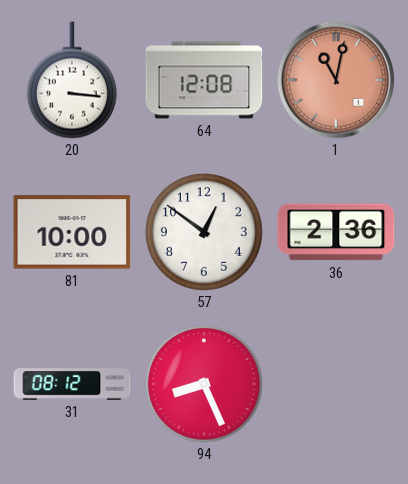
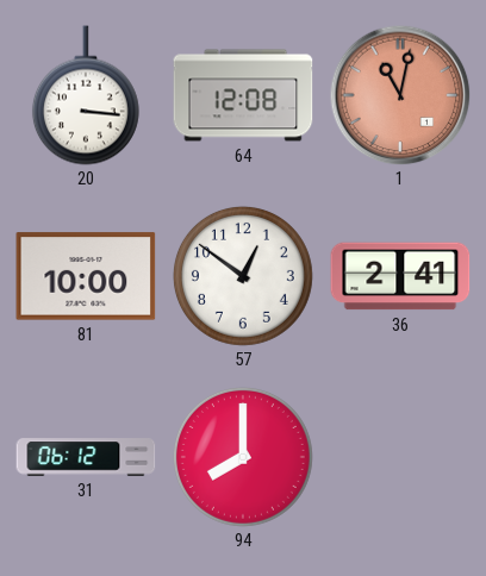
36: 2:36 -> 2:41
31: 08:12 -> 06:12
94: 8:26 -> 8:00
